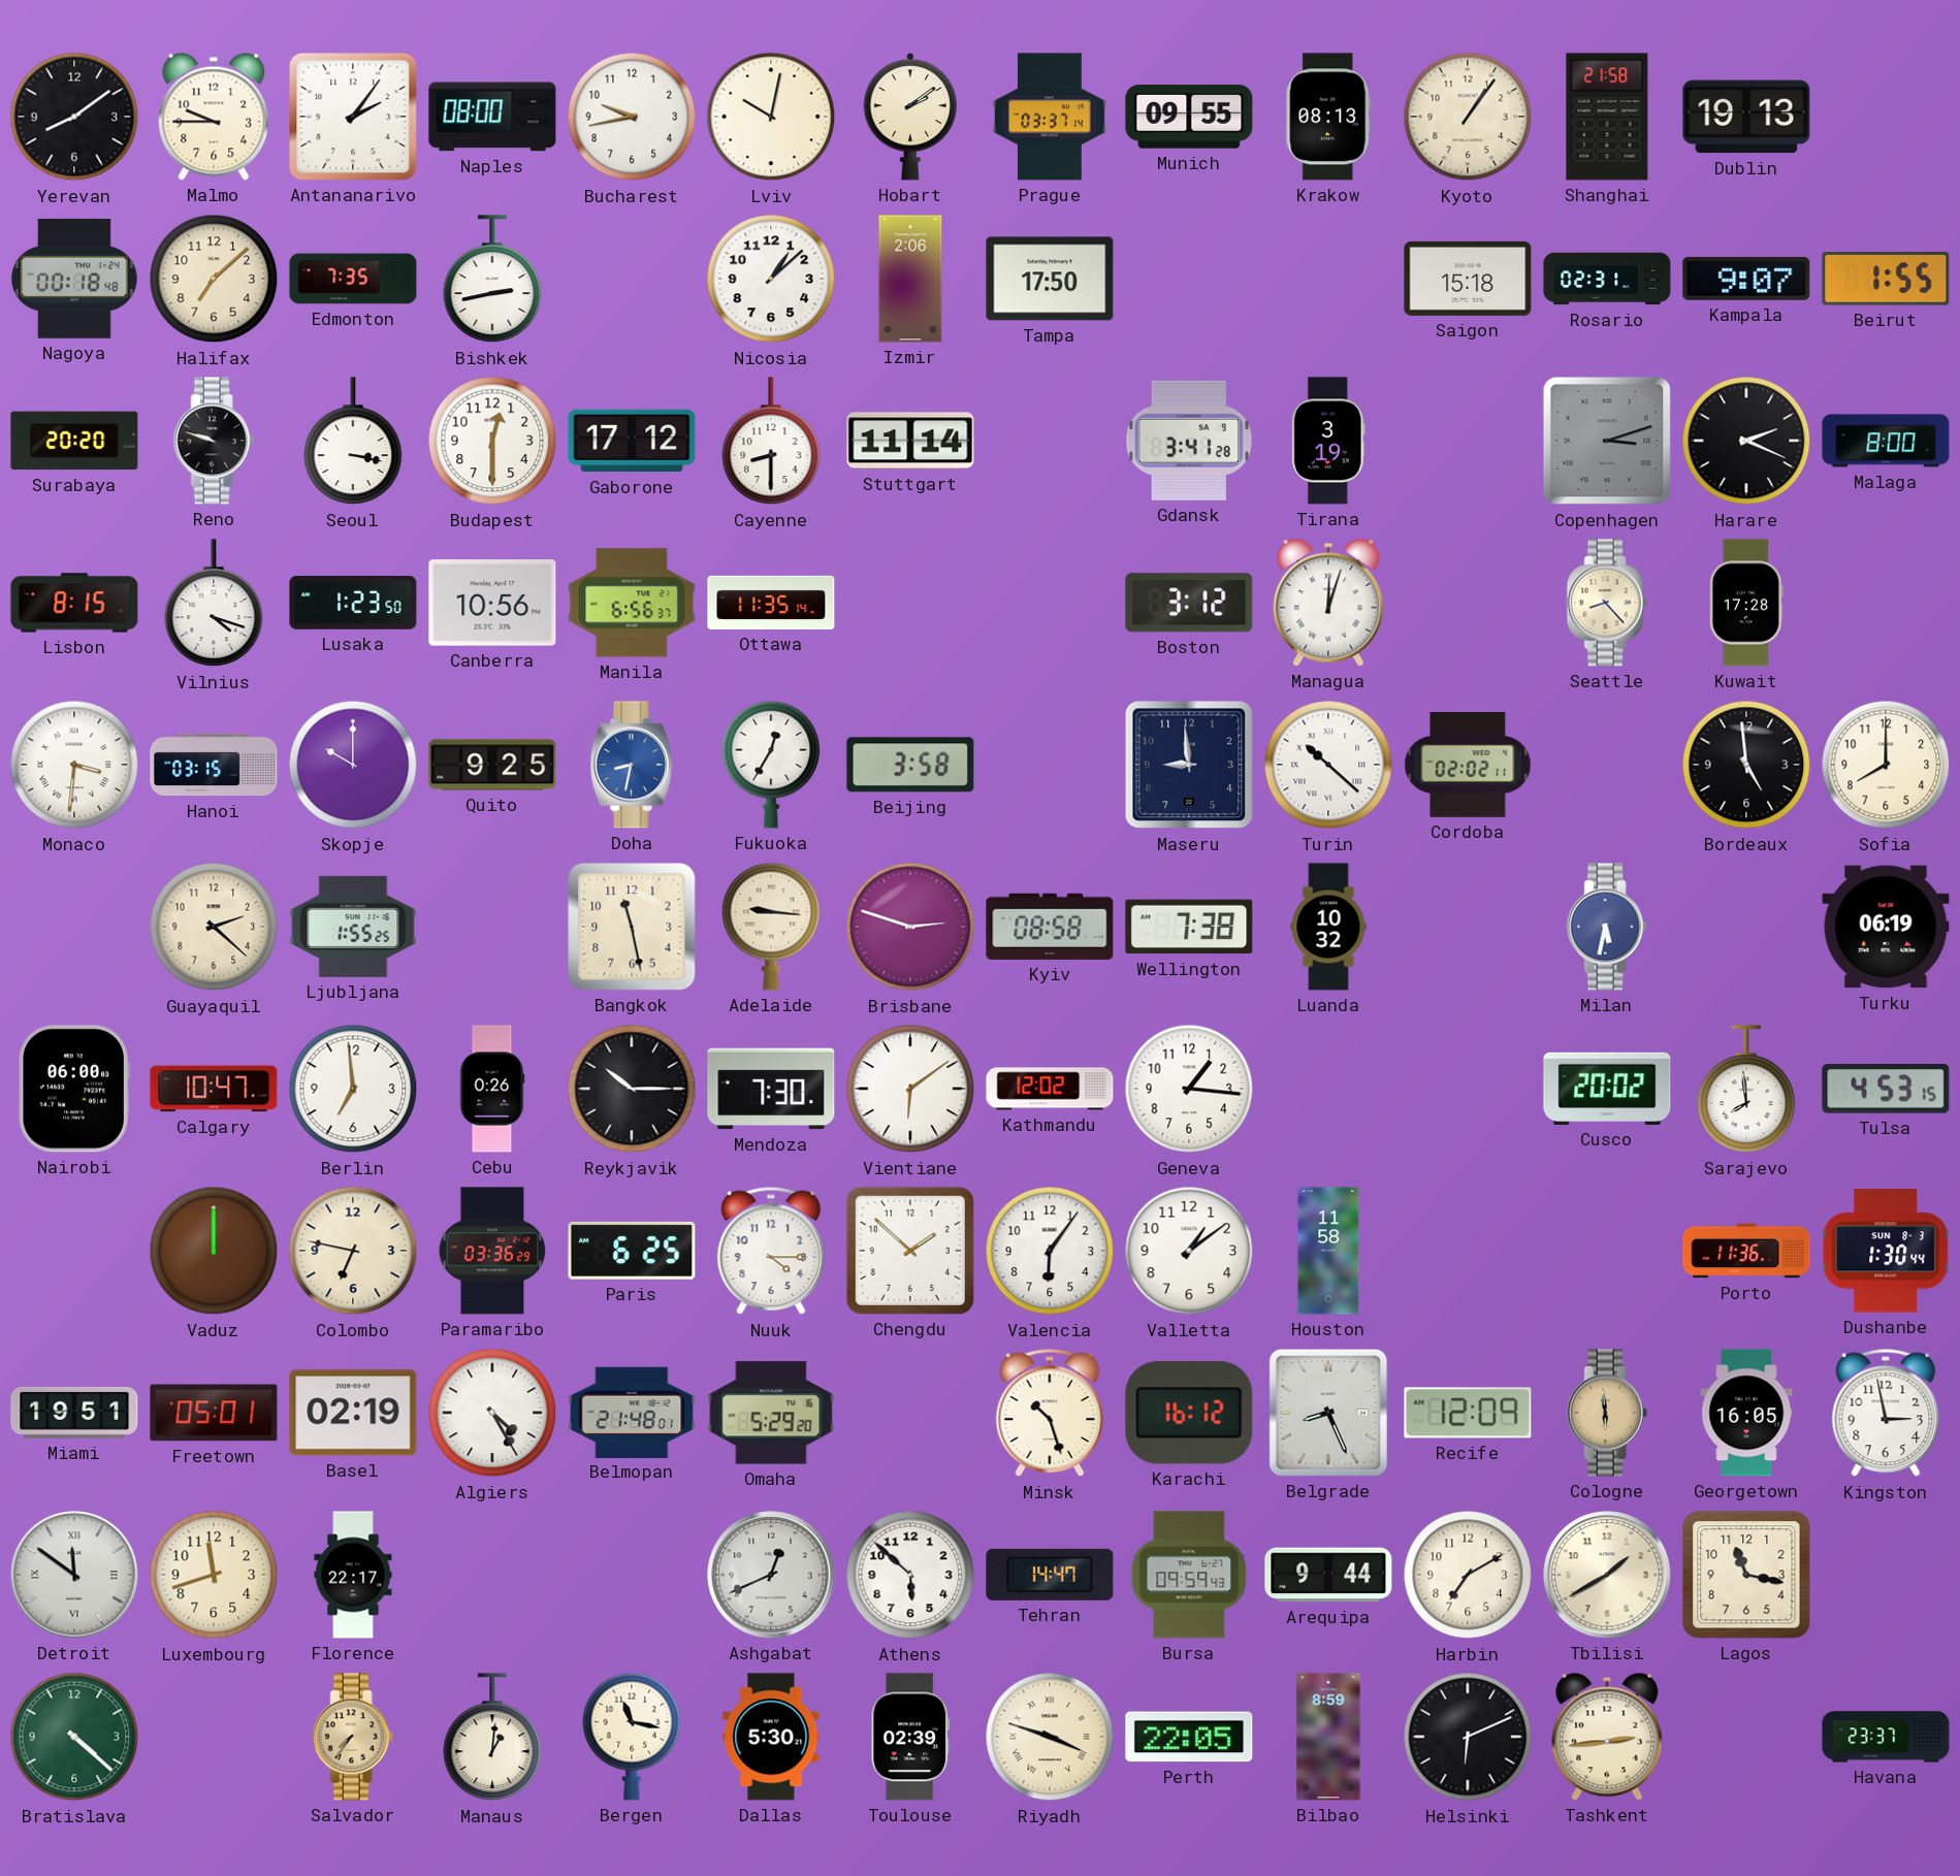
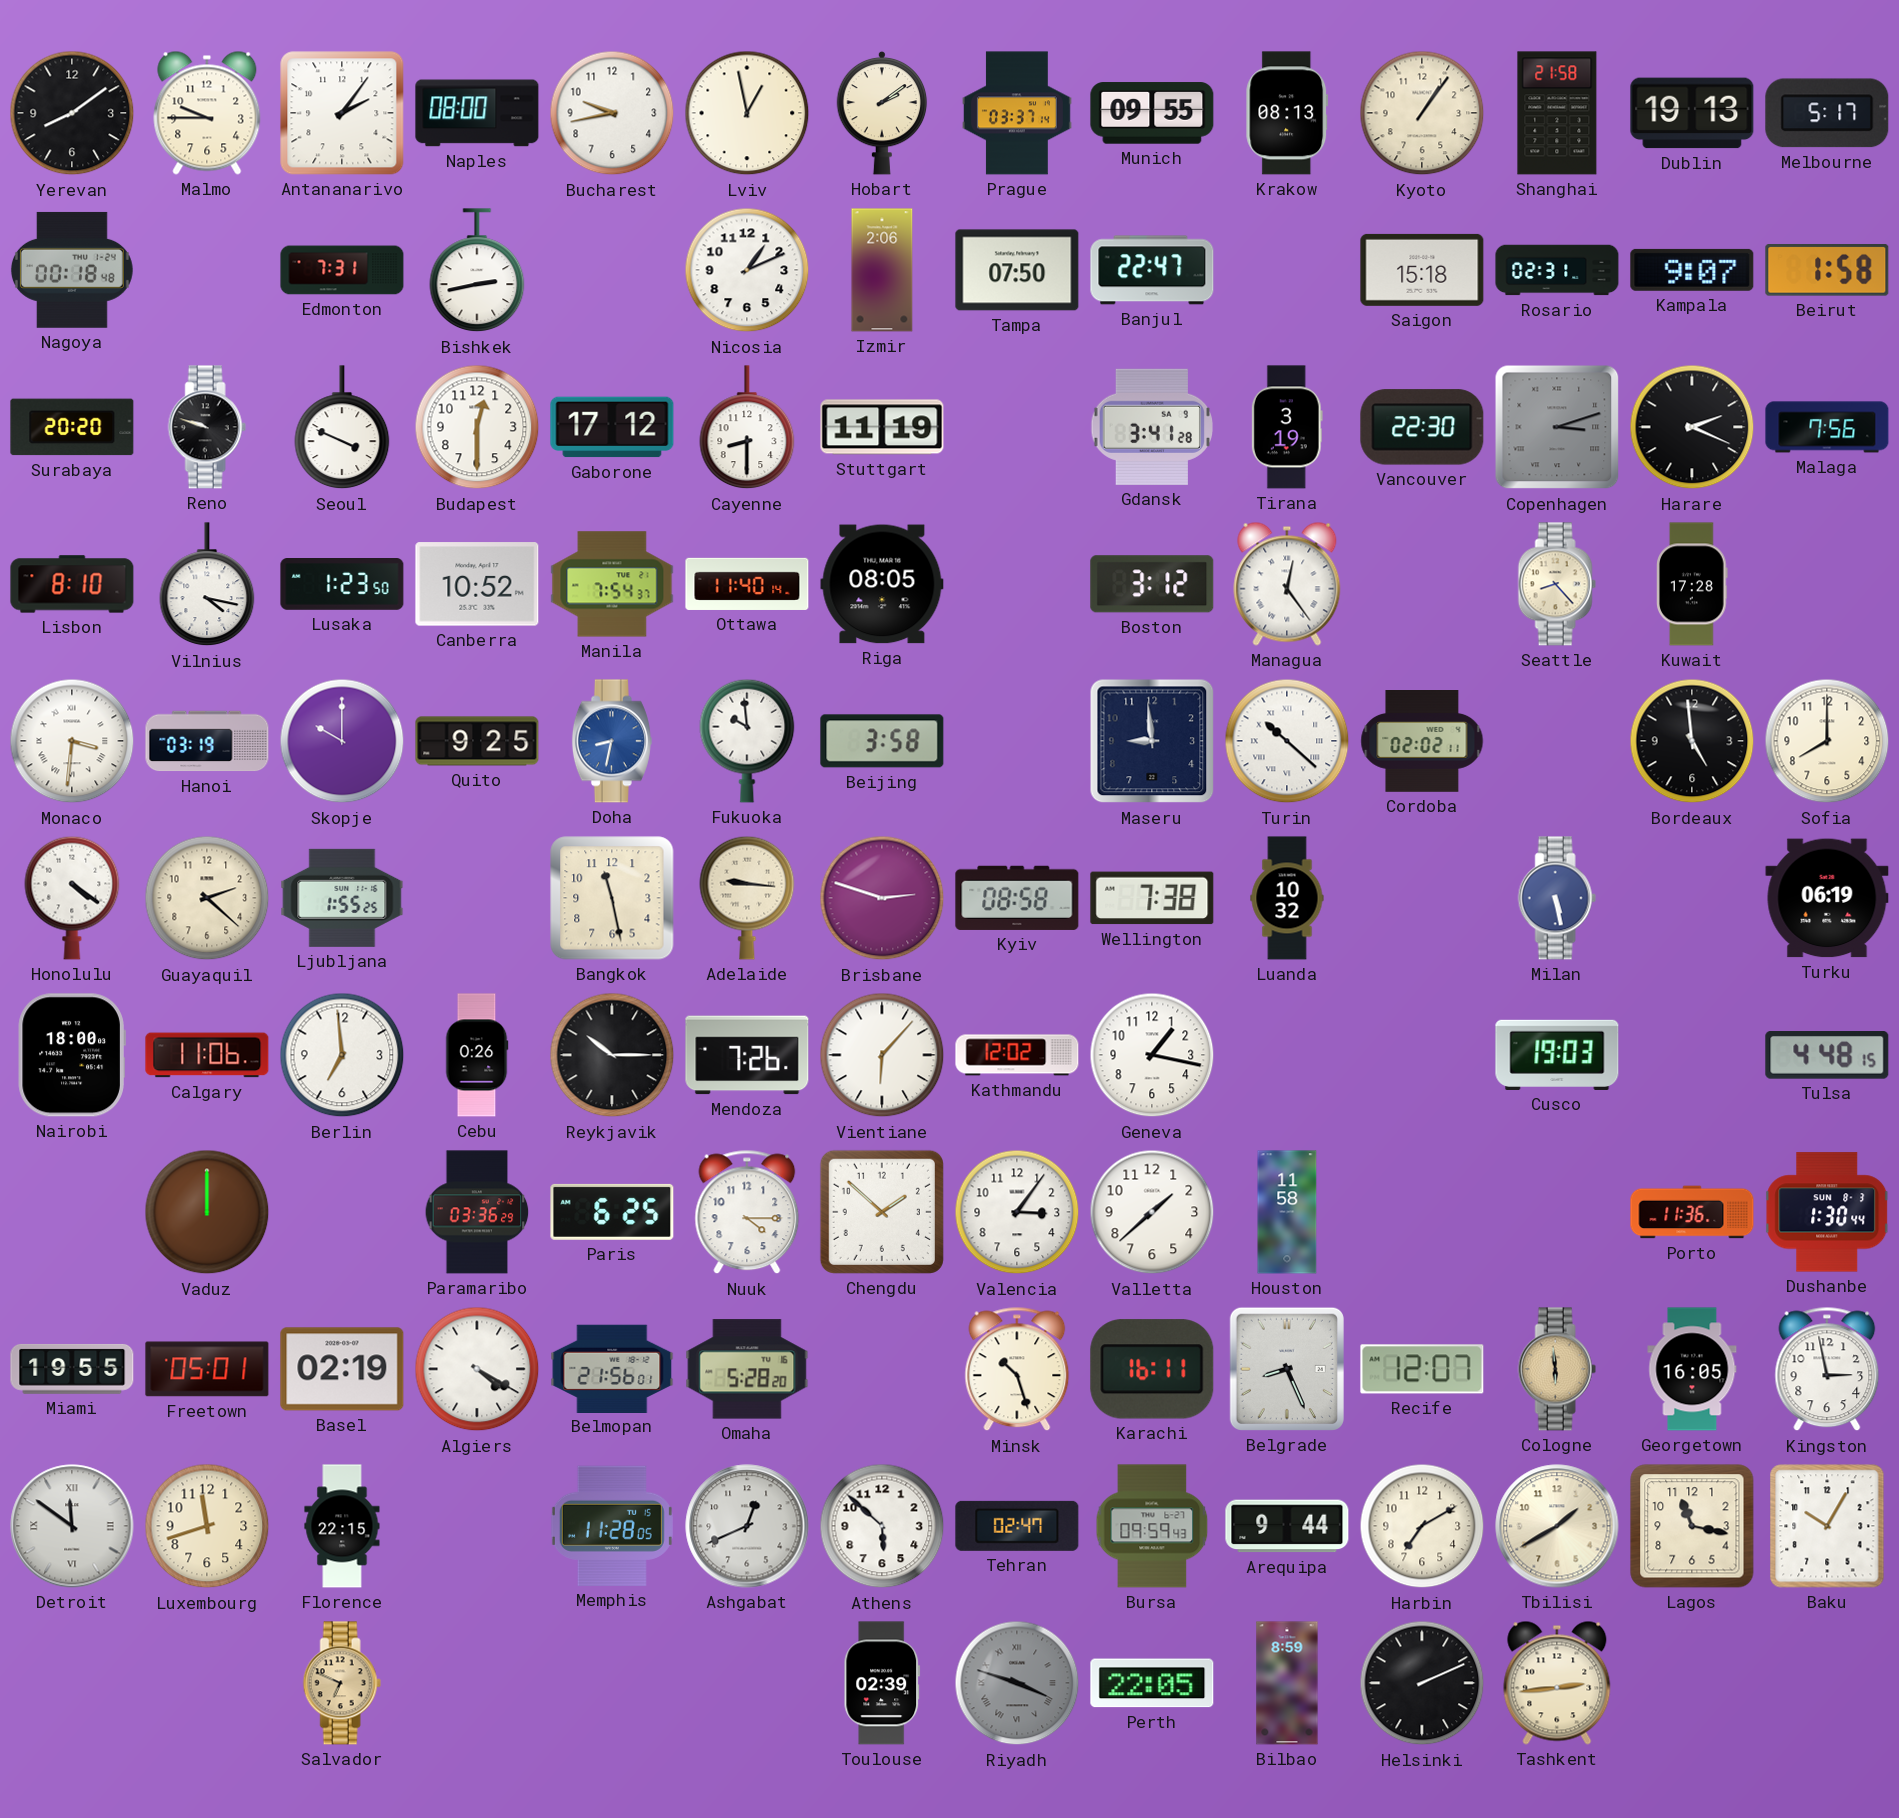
Lviv: 10:02 -> 12:58
Melbourne: none -> 5:17
Halifax: 7:08 -> none
Edmonton: 7:35 -> 7:31
Nicosia: 1:08 -> 1:11
Tampa: 17:50 -> 07:50
Banjul: none -> 22:47
Beirut: 1:55 -> 1:58
Seoul: 3:17 -> 3:49
Stuttgart: 11:14 -> 11:19
Vancouver: none -> 22:30
Malaga: 8:00 -> 7:56
Lisbon: 8:15 -> 8:10
Vilnius: 4:18 -> 4:17
Canberra: 10:56 -> 10:52
Manila: 6:56 -> 7:54
Ottawa: 11:35 -> 11:40
Riga: none -> 08:05
Managua: 12:03 -> 12:24
Hanoi: 03:15 -> 03:19
Fukuoka: 12:35 -> 9:59
Honolulu: none -> 4:21
Milan: 5:32 -> 5:28
Nairobi: 06:00 -> 18:00
Calgary: 10:47 -> 11:06
Mendoza: 7:30 -> 7:26
Vientiane: 6:09 -> 6:07
Geneva: 1:16 -> 1:17
Cusco: 20:02 -> 19:03
Sarajevo: 7:59 -> none
Tulsa: 4:53 -> 4:48
Colombo: 6:47 -> none
Valencia: 6:06 -> 3:06
Valletta: 1:09 -> 1:38
Miami: 19:51 -> 19:55
Algiers: 4:25 -> 4:20
Belmopan: 21:48 -> 21:56
Omaha: 5:29 -> 5:28
Karachi: 16:12 -> 16:11
Recife: 12:09 -> 12:07
Florence: 22:17 -> 22:15
Memphis: none -> 11:28
Tehran: 14:47 -> 02:47
Baku: none -> 10:05
Bratislava: 4:22 -> none
Salvador: 7:36 -> 6:49
Manaus: 1:01 -> none
Bergen: 11:17 -> none
Dallas: 5:30 -> none
Riyadh dial: cream -> grey
Helsinki: 6:11 -> 2:11
Havana: 23:37 -> none
